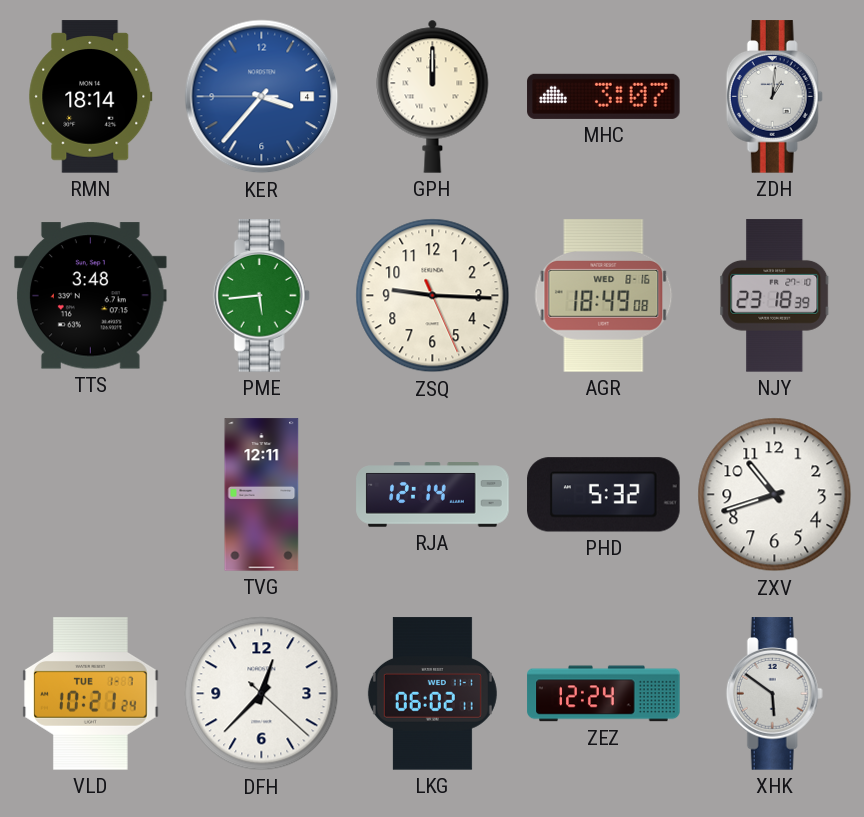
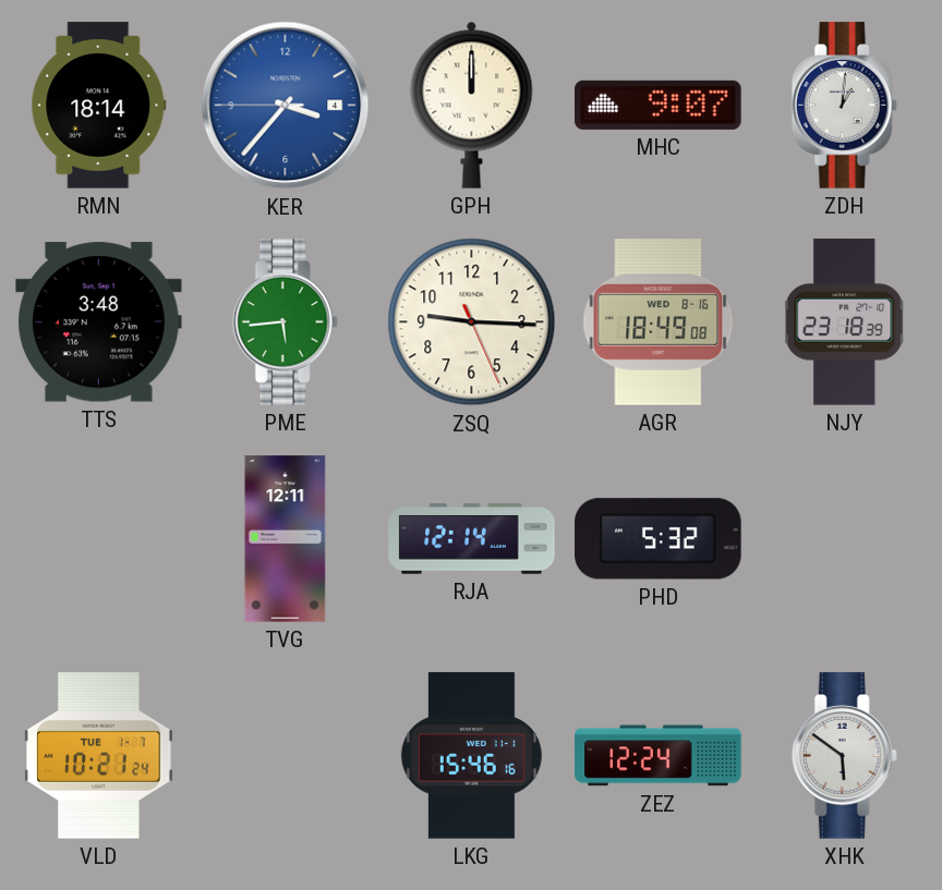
MHC: 3:07 -> 9:07
ZXV: 10:42 -> none
DFH: 12:37 -> none
LKG: 06:02 -> 15:46
